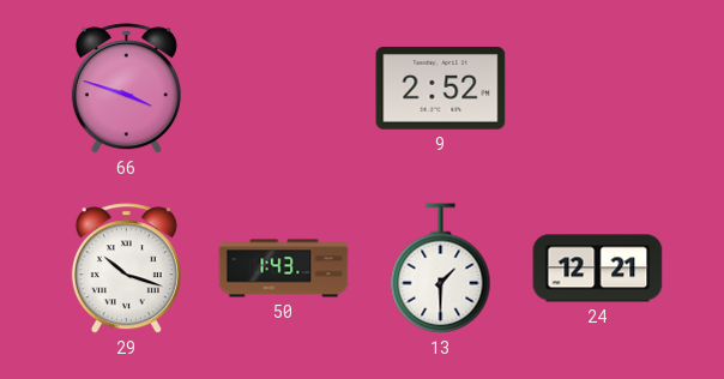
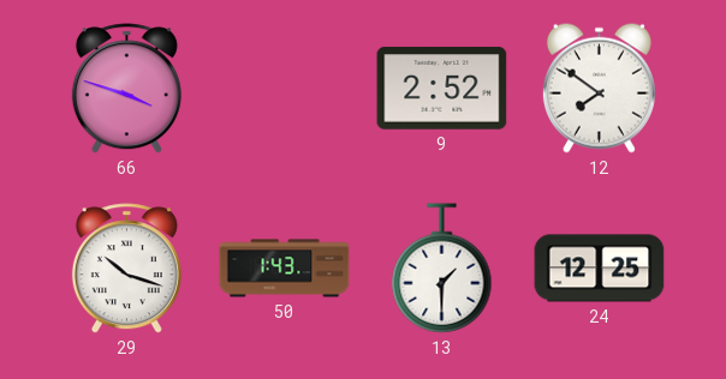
12: none -> 7:51
24: 12:21 -> 12:25
